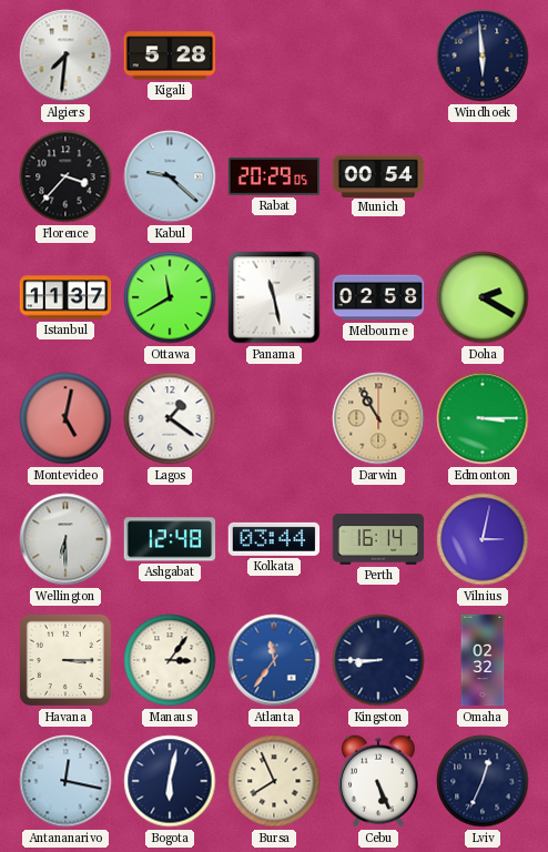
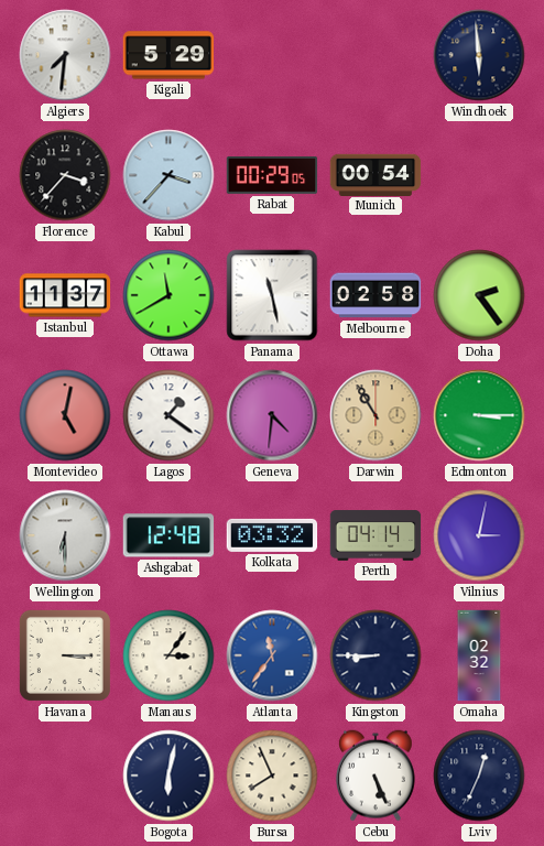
Kigali: 5:28 -> 5:29
Kabul: 9:22 -> 3:37
Rabat: 20:29 -> 00:29
Doha: 2:20 -> 2:24
Geneva: none -> 4:31
Kolkata: 03:44 -> 03:32
Perth: 16:14 -> 04:14
Antananarivo: 12:17 -> none
